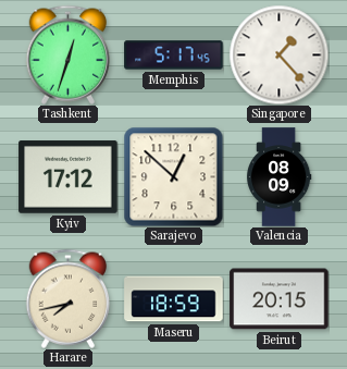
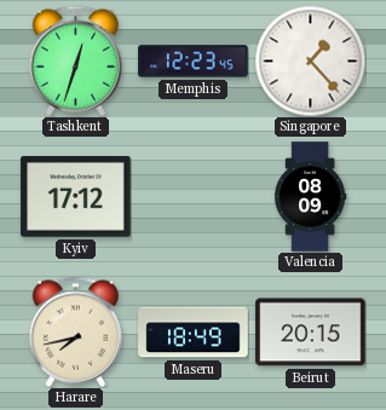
Memphis: 5:17 -> 12:23
Sarajevo: 12:52 -> none
Maseru: 18:59 -> 18:49
